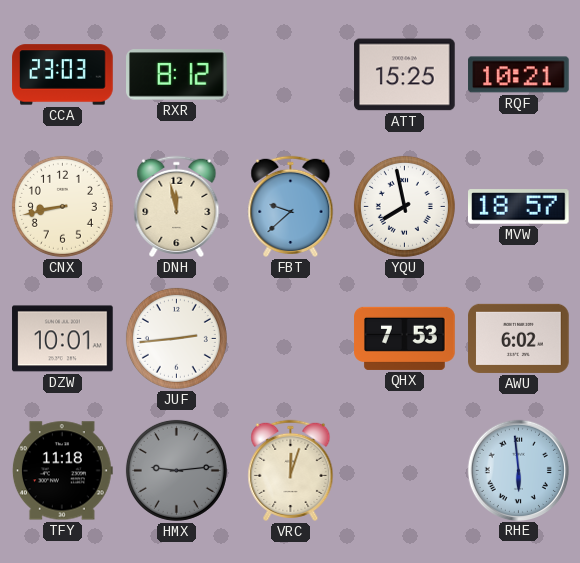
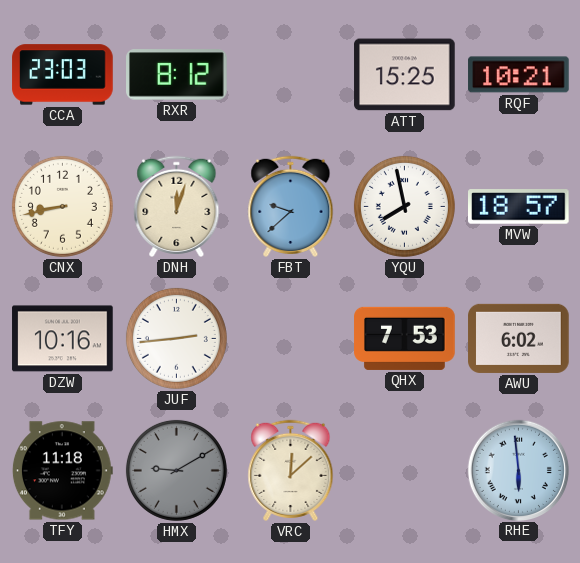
DNH: 11:58 -> 12:03
DZW: 10:01 -> 10:16
HMX: 9:14 -> 9:10
VRC: 12:03 -> 12:08
